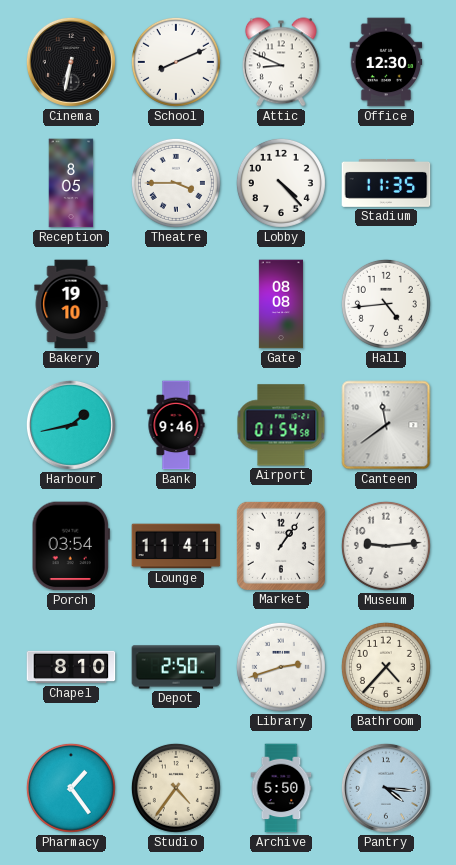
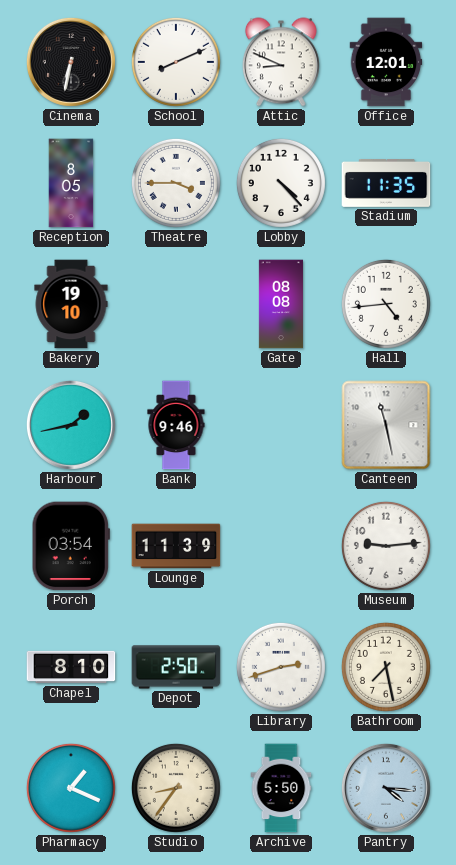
Office: 12:30 -> 12:01
Airport: 01:54 -> none
Canteen: 11:39 -> 11:28
Lounge: 11:41 -> 11:39
Market: 1:06 -> none
Bathroom: 4:37 -> 7:28
Pharmacy: 1:24 -> 1:19
Studio: 4:36 -> 8:36
